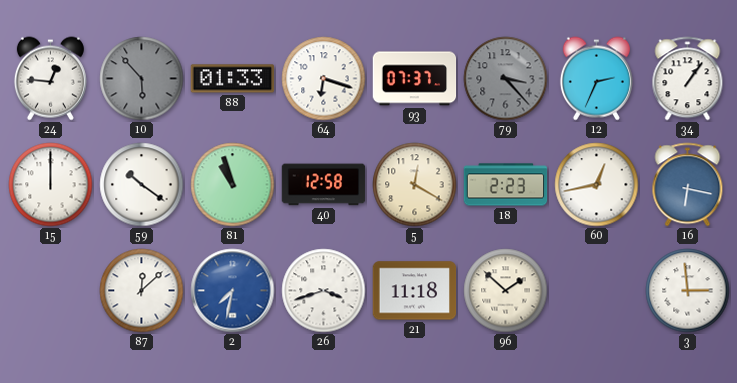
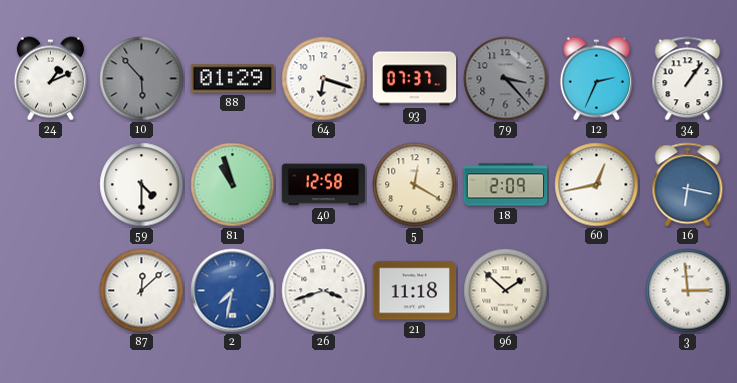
24: 12:46 -> 1:11
88: 01:33 -> 01:29
15: 12:00 -> none
59: 10:21 -> 4:30
18: 2:23 -> 2:09
